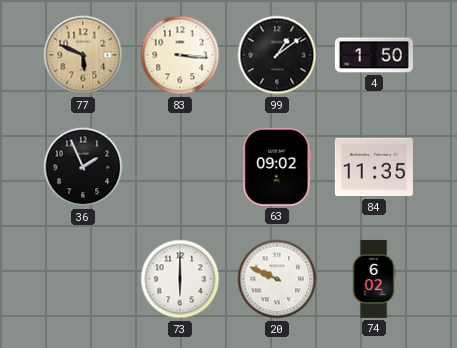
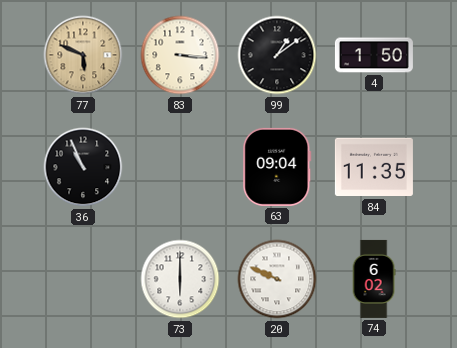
36: 1:56 -> 10:56
63: 09:02 -> 09:04
